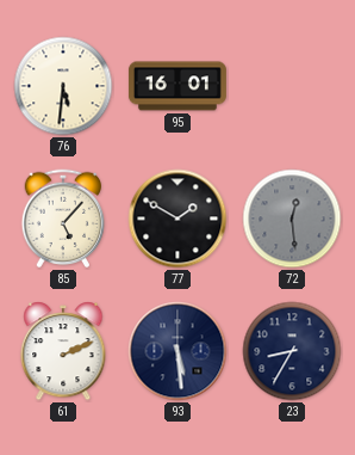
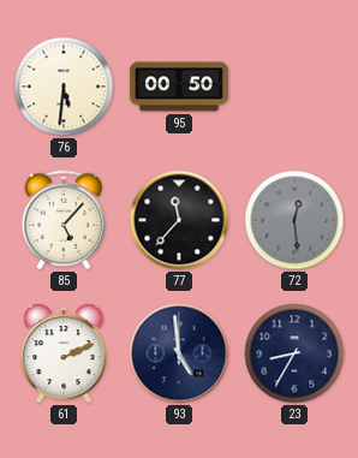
95: 16:01 -> 00:50
77: 1:50 -> 11:37
93: 5:29 -> 4:59
